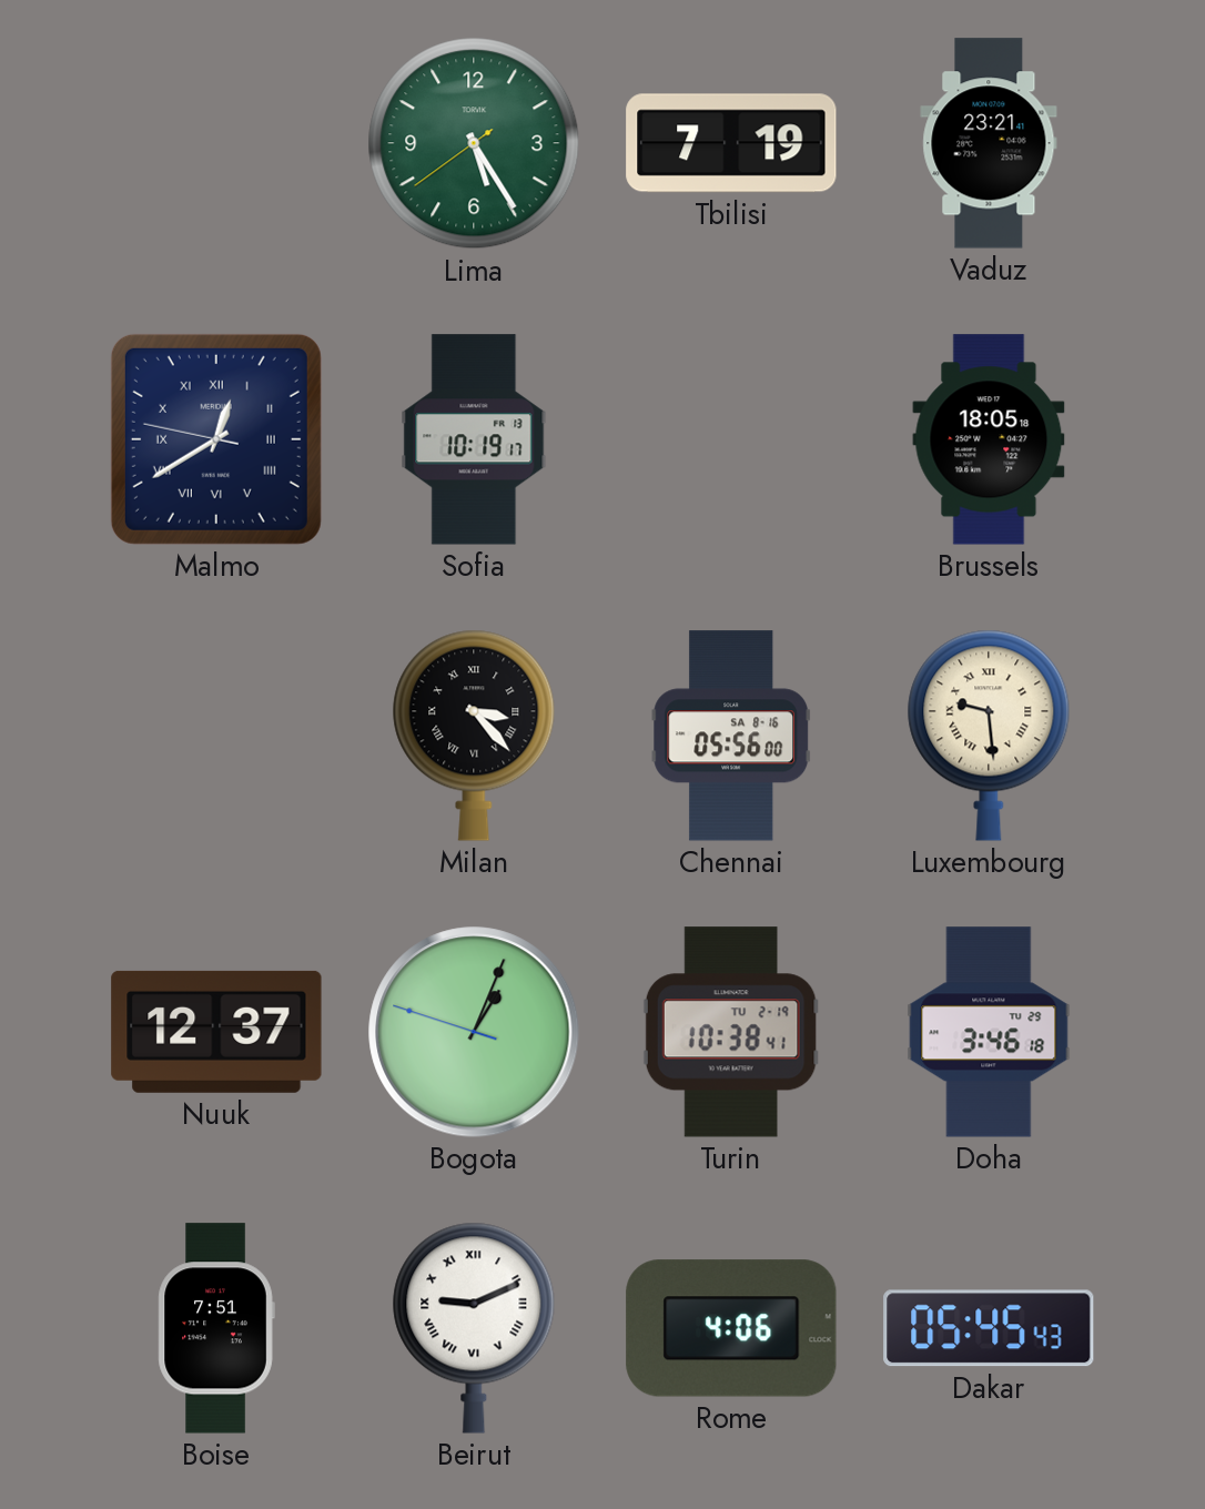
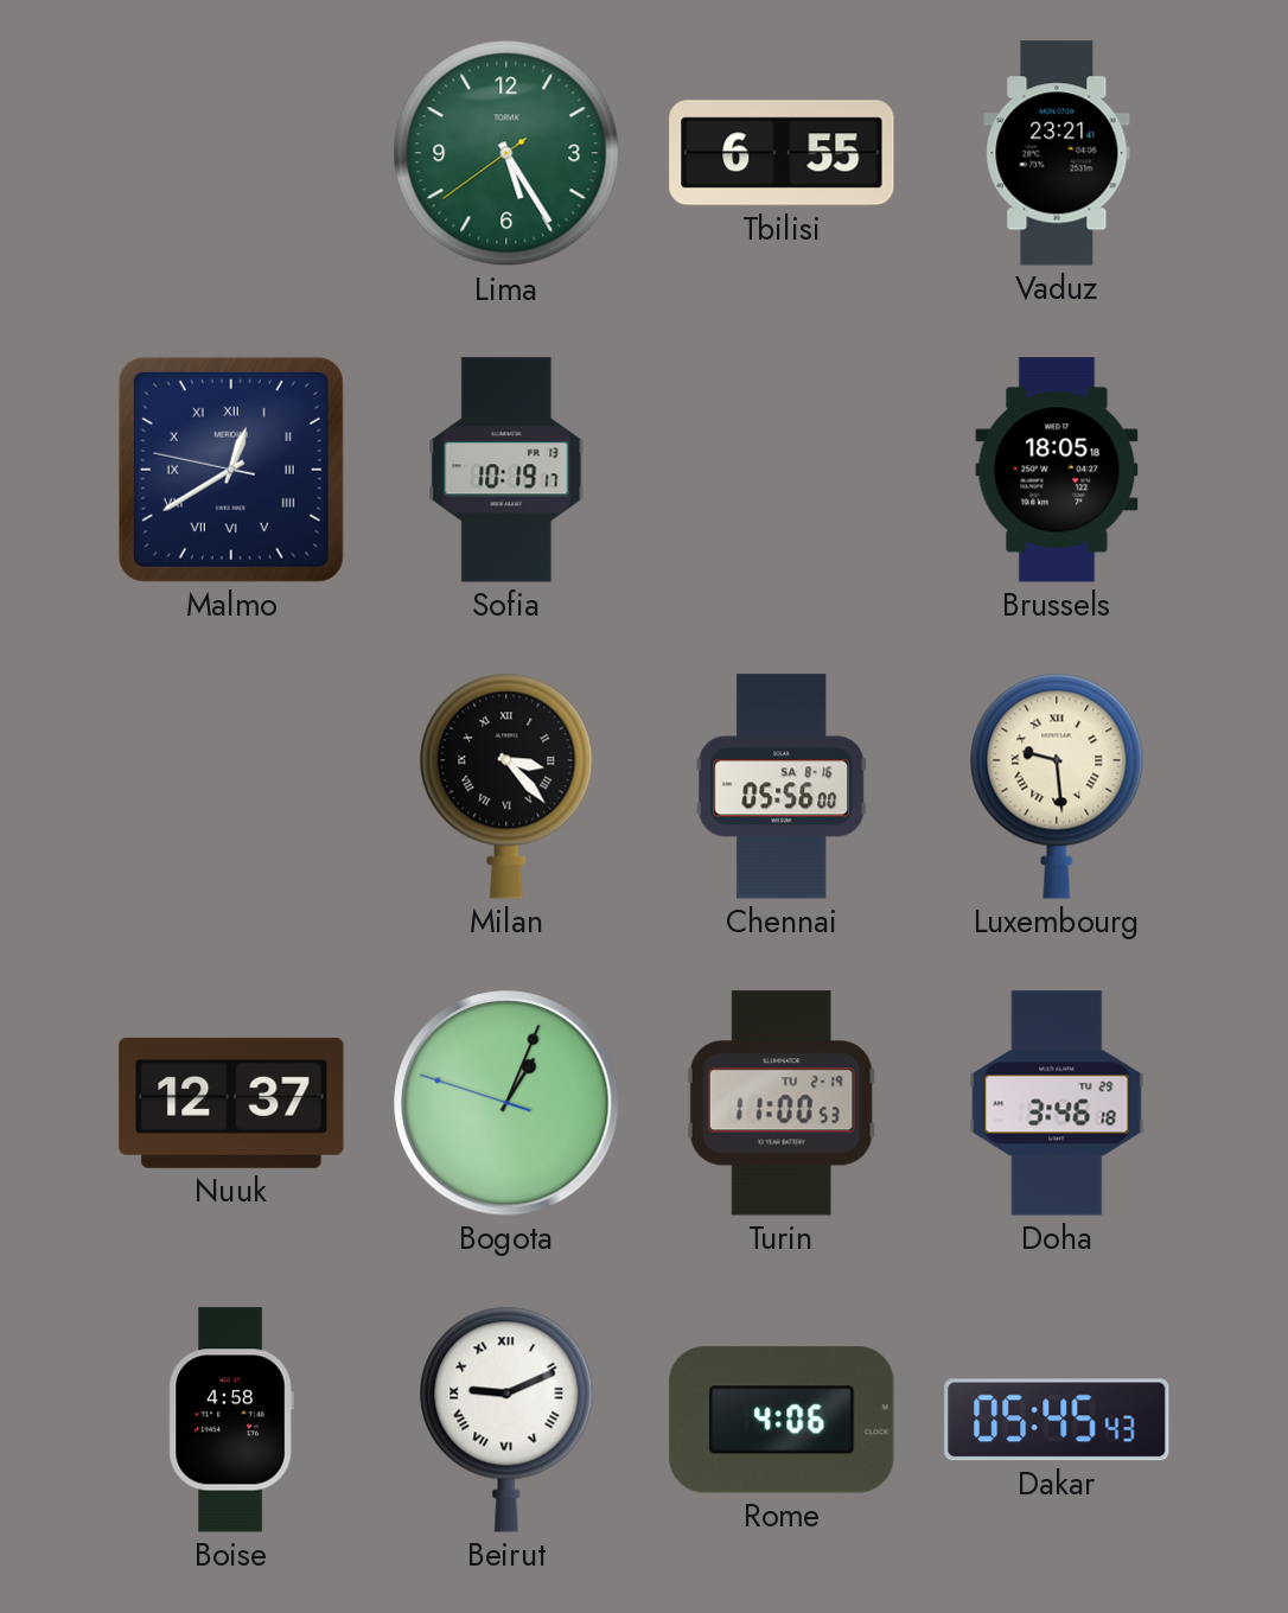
Tbilisi: 7:19 -> 6:55
Turin: 10:38 -> 11:00
Boise: 7:51 -> 4:58
